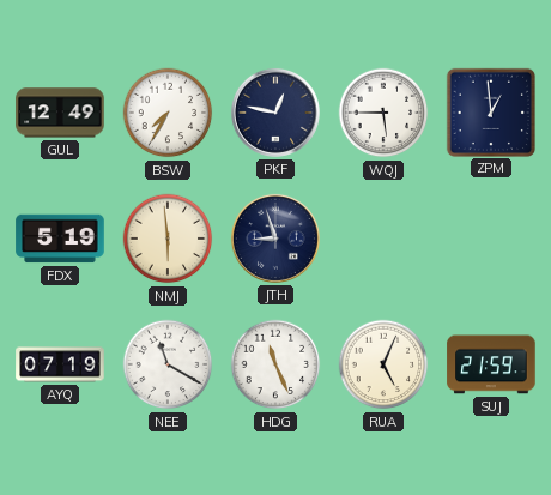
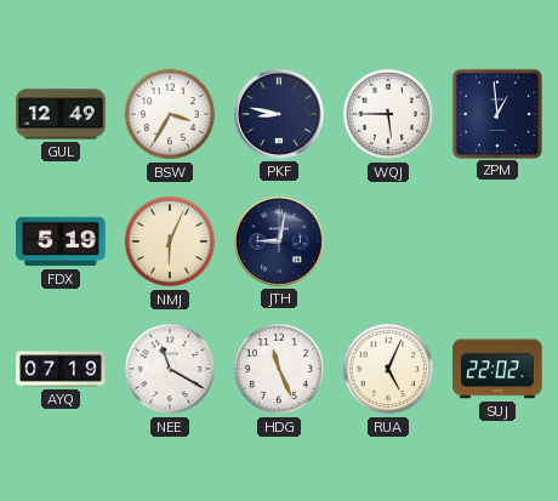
BSW: 7:35 -> 3:35
PKF: 12:47 -> 8:47
NMJ: 5:59 -> 6:04
JTH: 8:57 -> 9:02
SUJ: 21:59 -> 22:02
